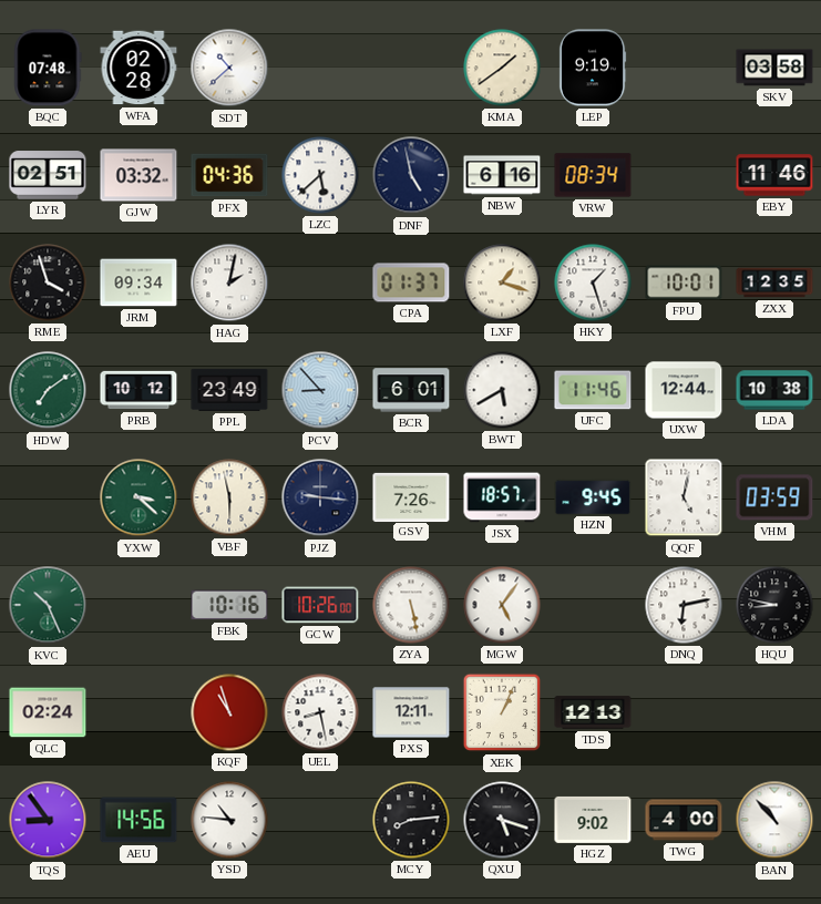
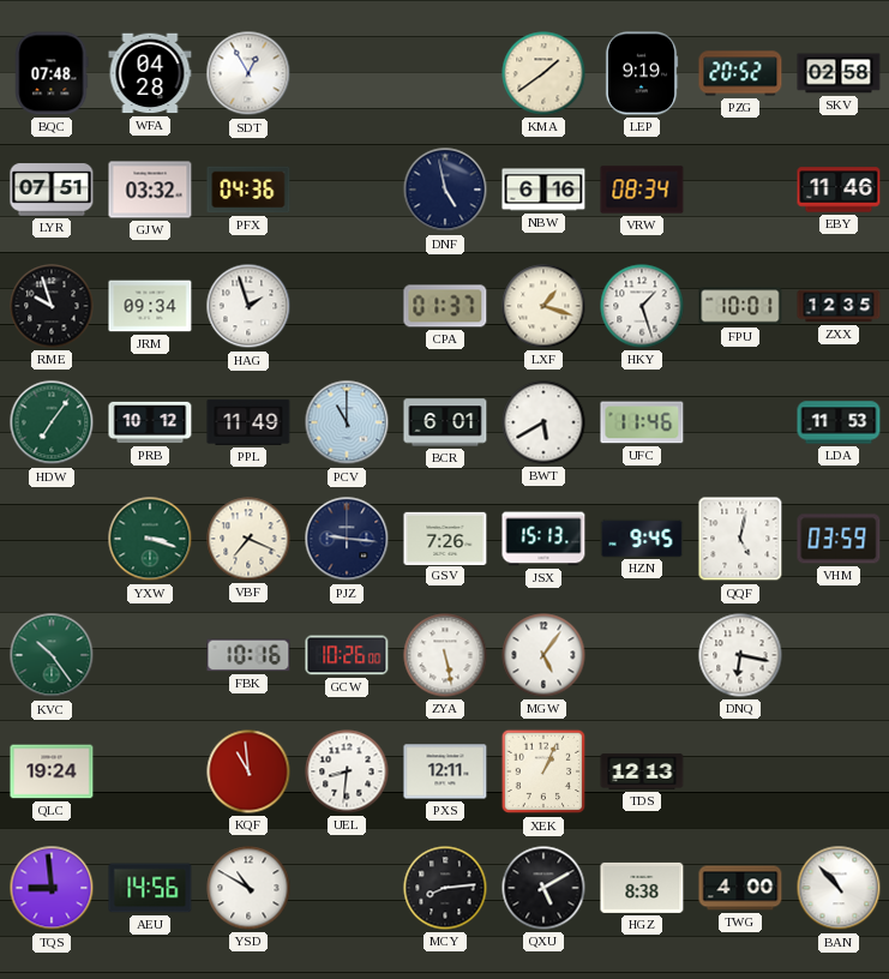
WFA: 02:28 -> 04:28
SDT: 10:38 -> 12:55
PZG: none -> 20:52
SKV: 03:58 -> 02:58
LYR: 02:51 -> 07:51
LZC: 5:38 -> none
RME: 3:57 -> 9:57
HAG: 2:02 -> 1:57
HDW: 7:09 -> 7:06
PPL: 23:49 -> 11:49
PCV: 8:53 -> 11:00
UXW: 12:44 -> none
LDA: 10:38 -> 11:53
YXW: 3:22 -> 3:18
VBF: 5:58 -> 7:19
JSX: 18:57 -> 15:13
KVC: 10:26 -> 10:24
DNQ: 6:13 -> 6:17
HQU: 8:47 -> none
QLC: 02:24 -> 19:24
KQF: 10:57 -> 10:59
UEL: 8:28 -> 8:31
TQS: 8:54 -> 8:59
YSD: 10:46 -> 10:50
QXU: 5:18 -> 5:10
HGZ: 9:02 -> 8:38
